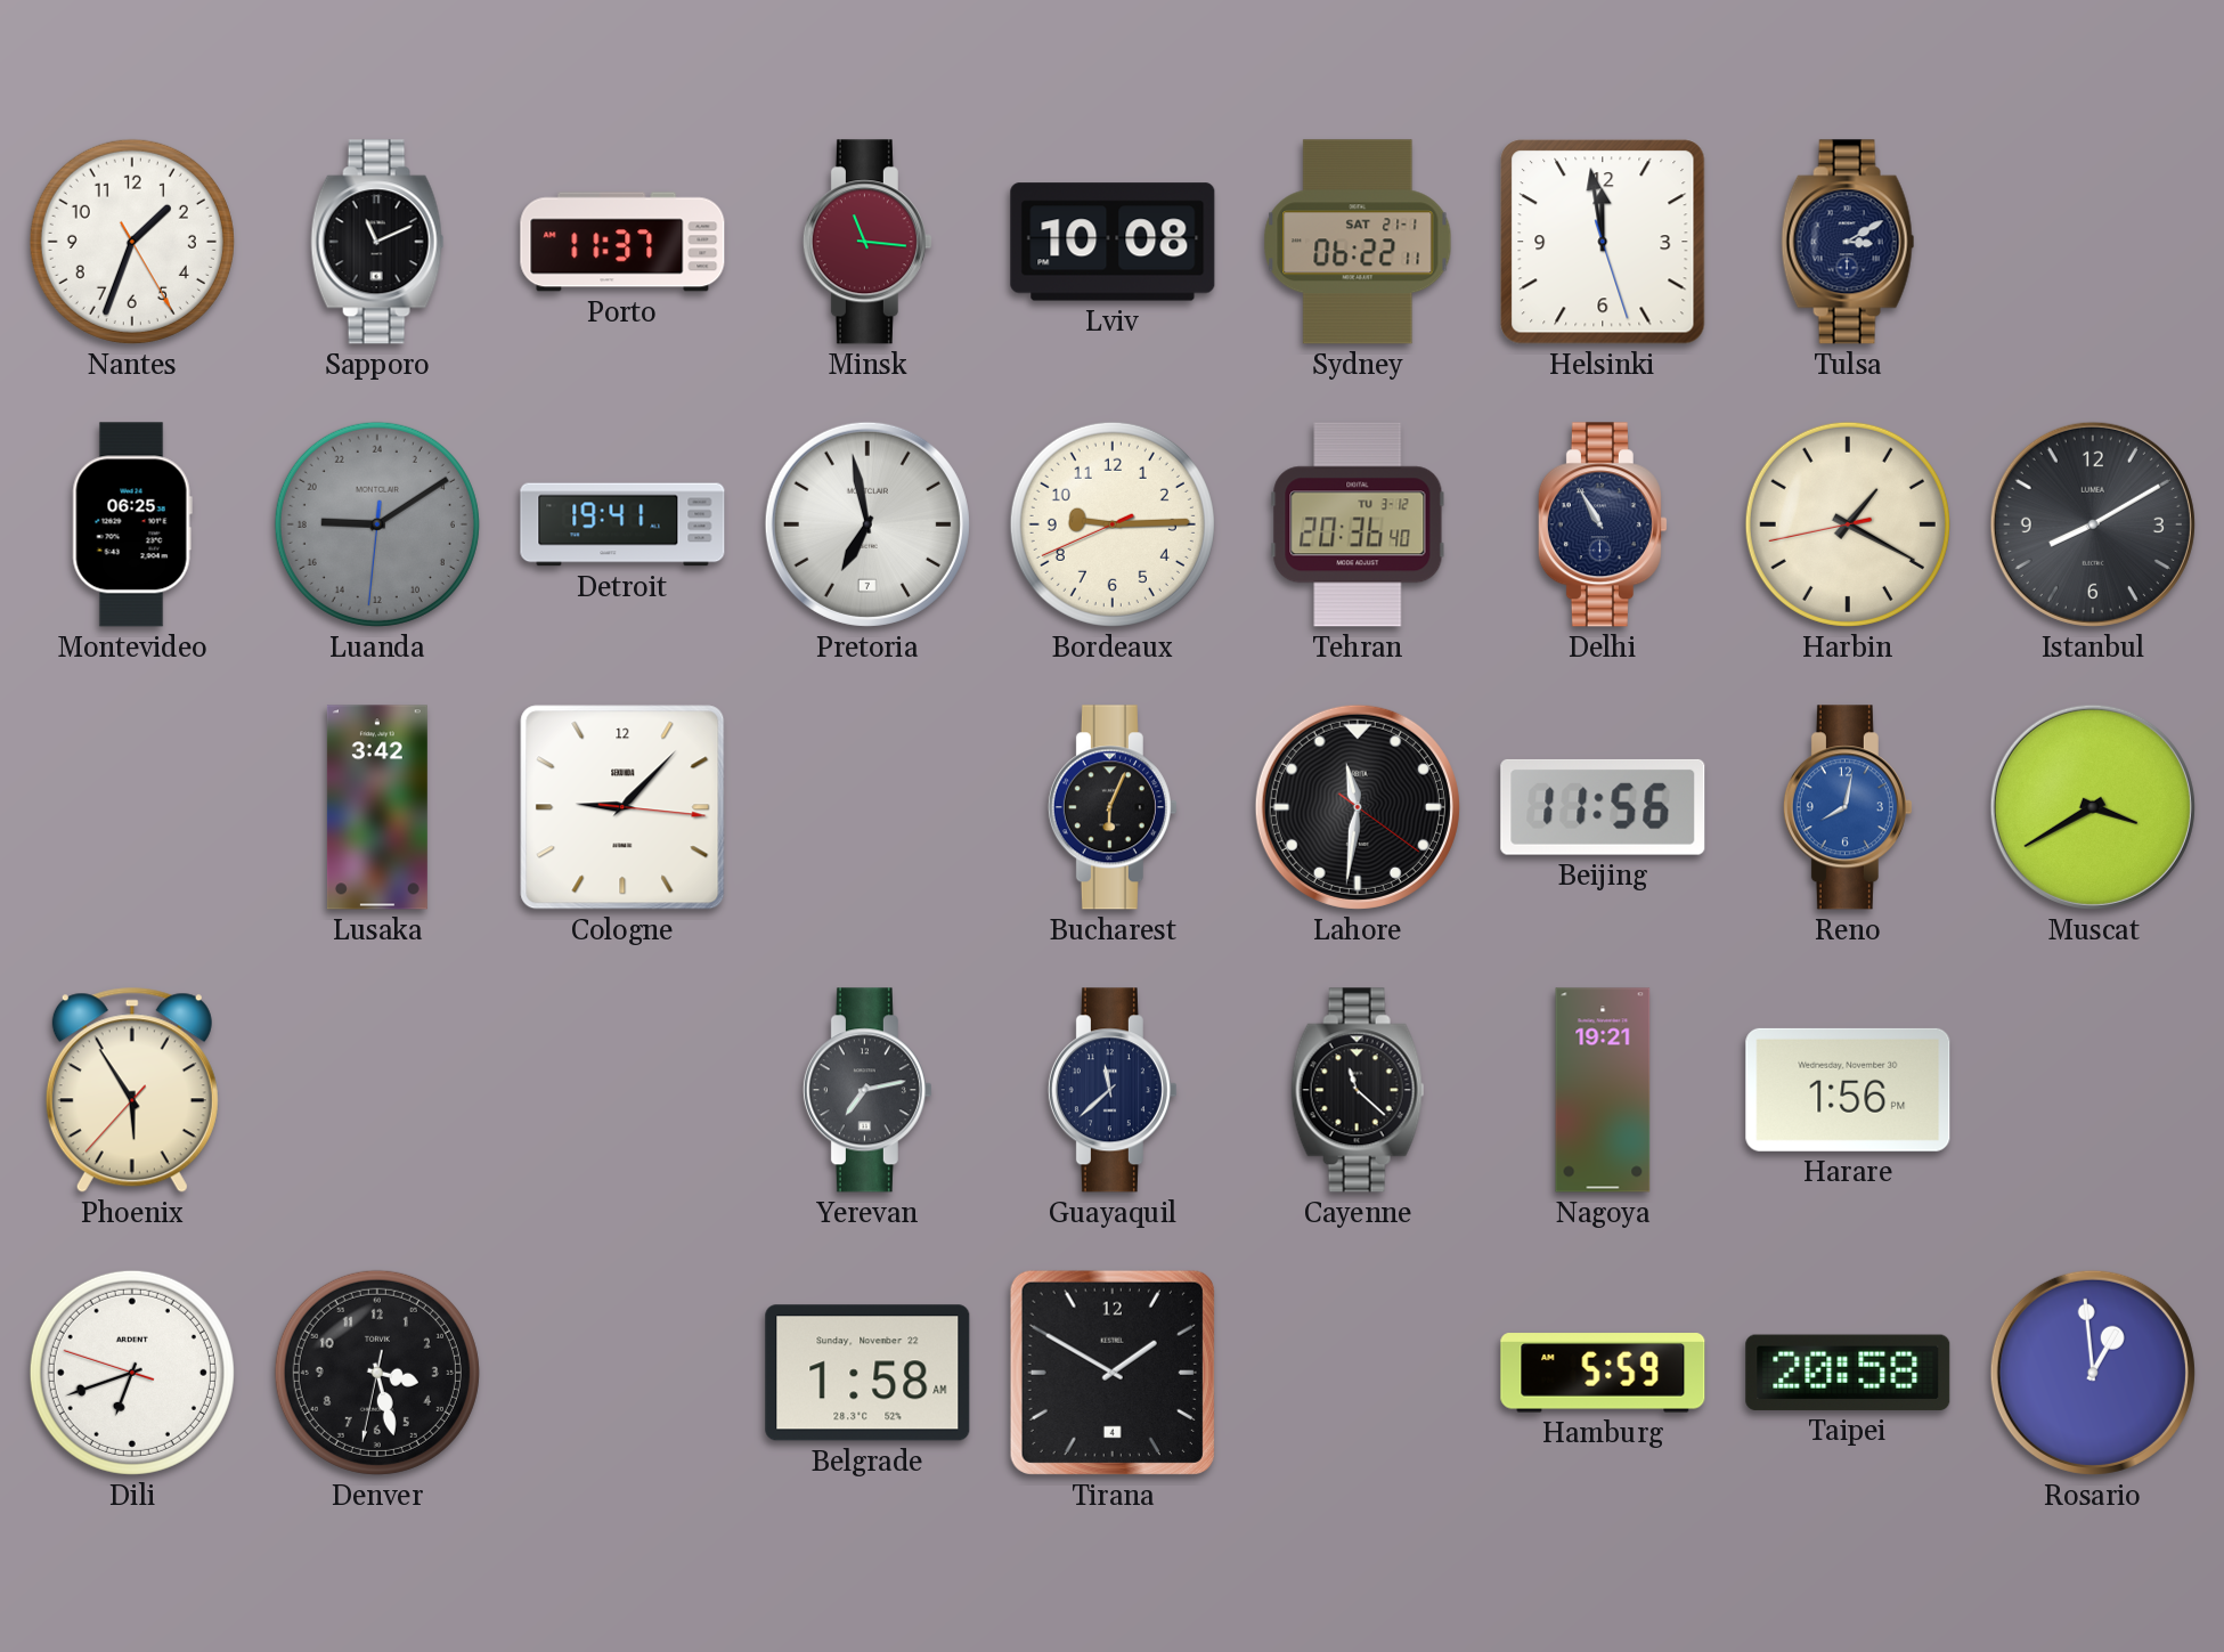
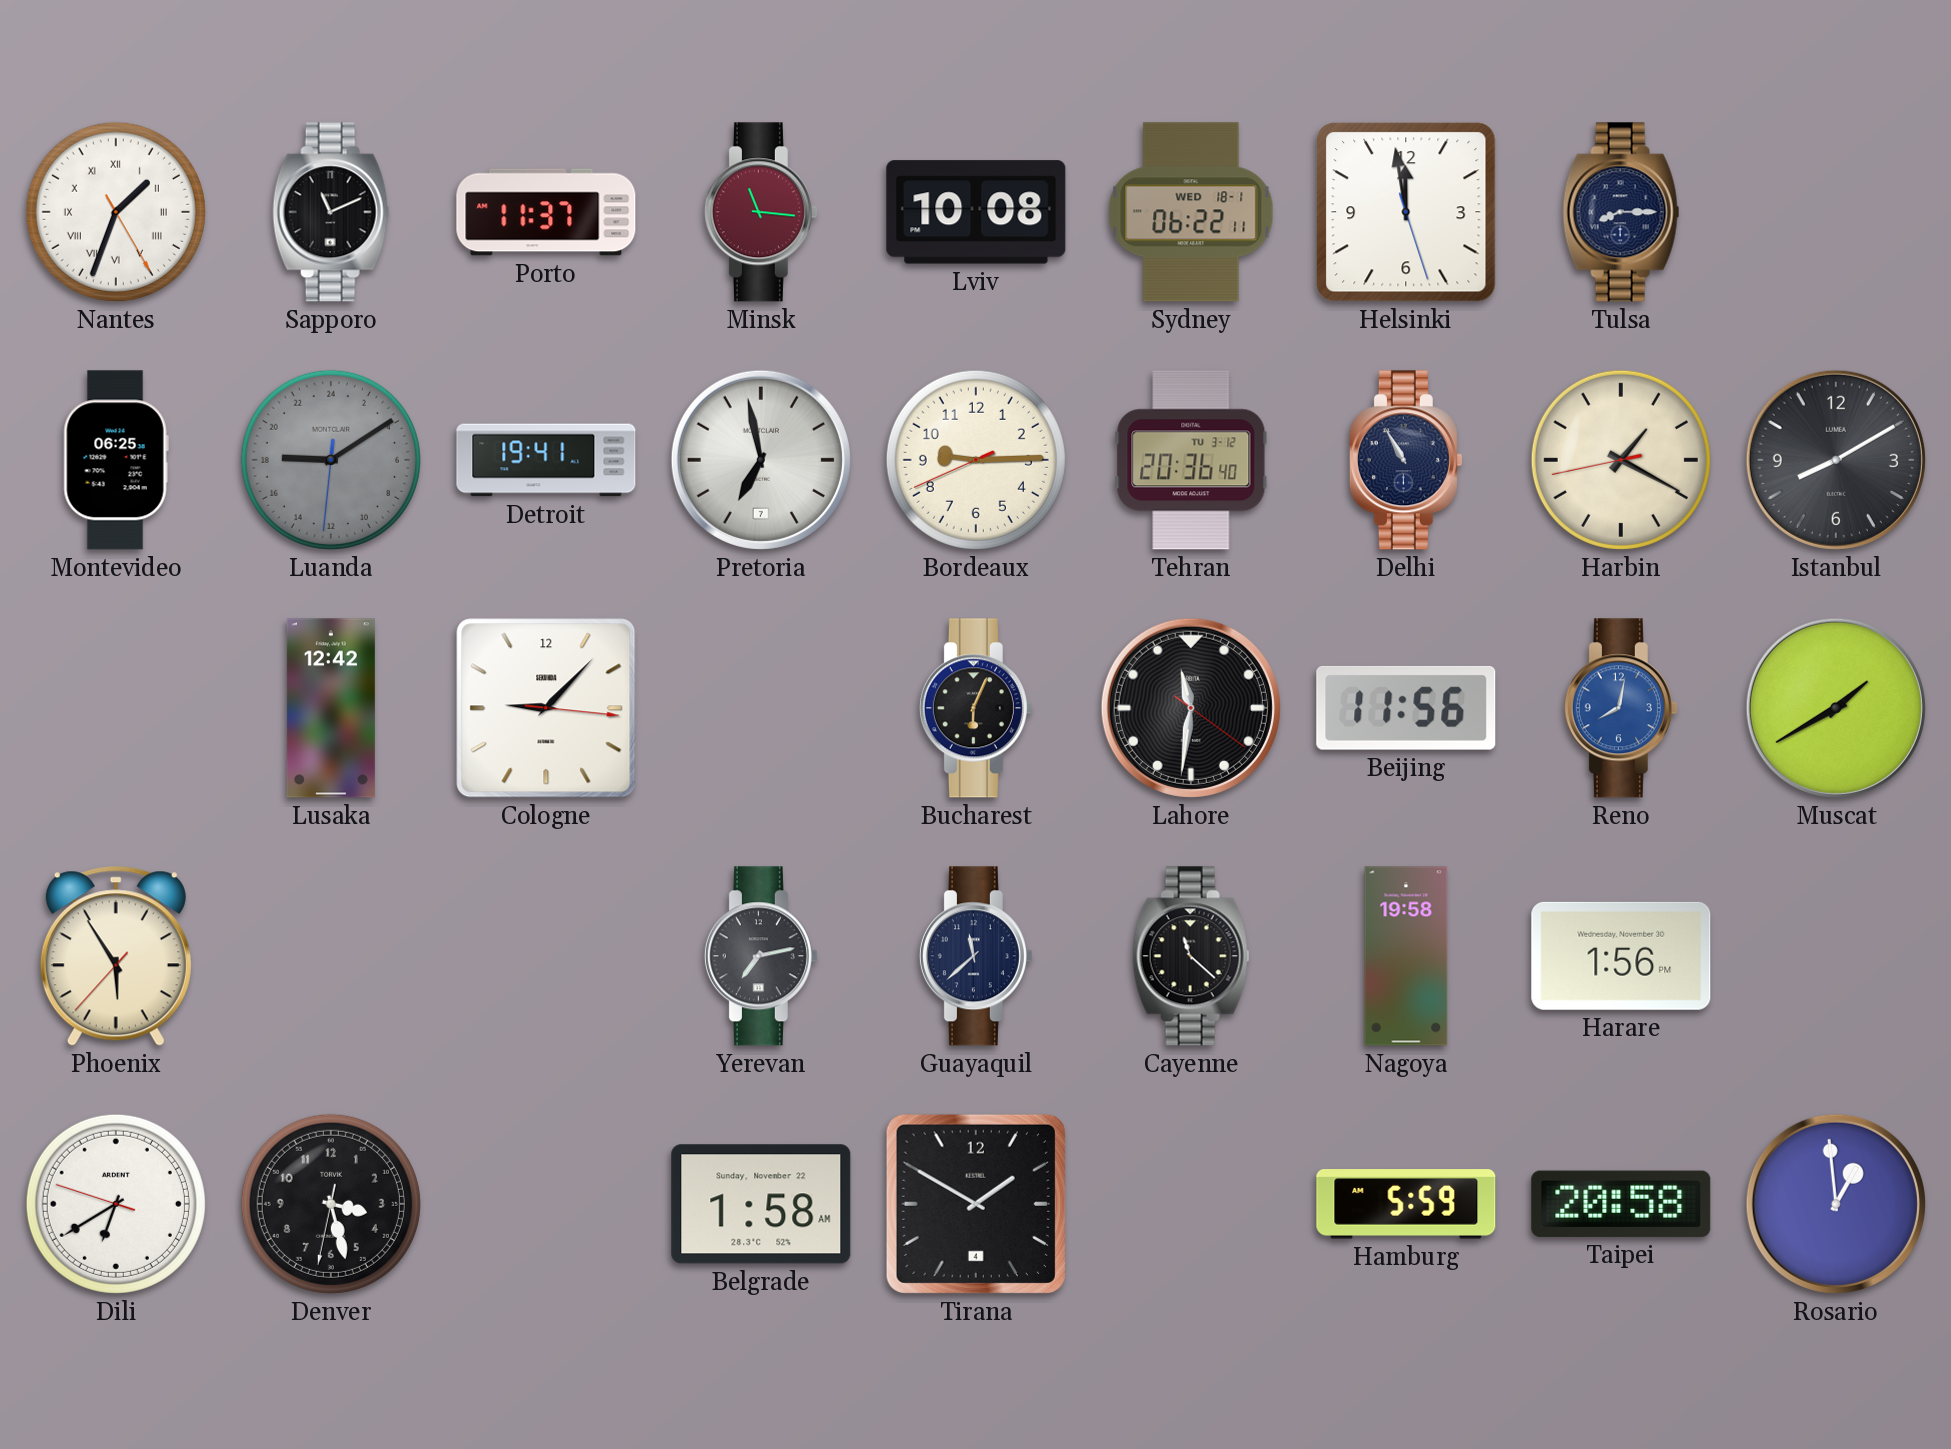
Nantes numerals: Arabic -> Roman
Sydney date: SAT 21-1 -> WED 18-1
Tulsa: 3:10 -> 8:15
Lusaka: 3:42 -> 12:42
Muscat: 3:40 -> 1:40
Nagoya: 19:21 -> 19:58
Dili: 6:41 -> 6:39
